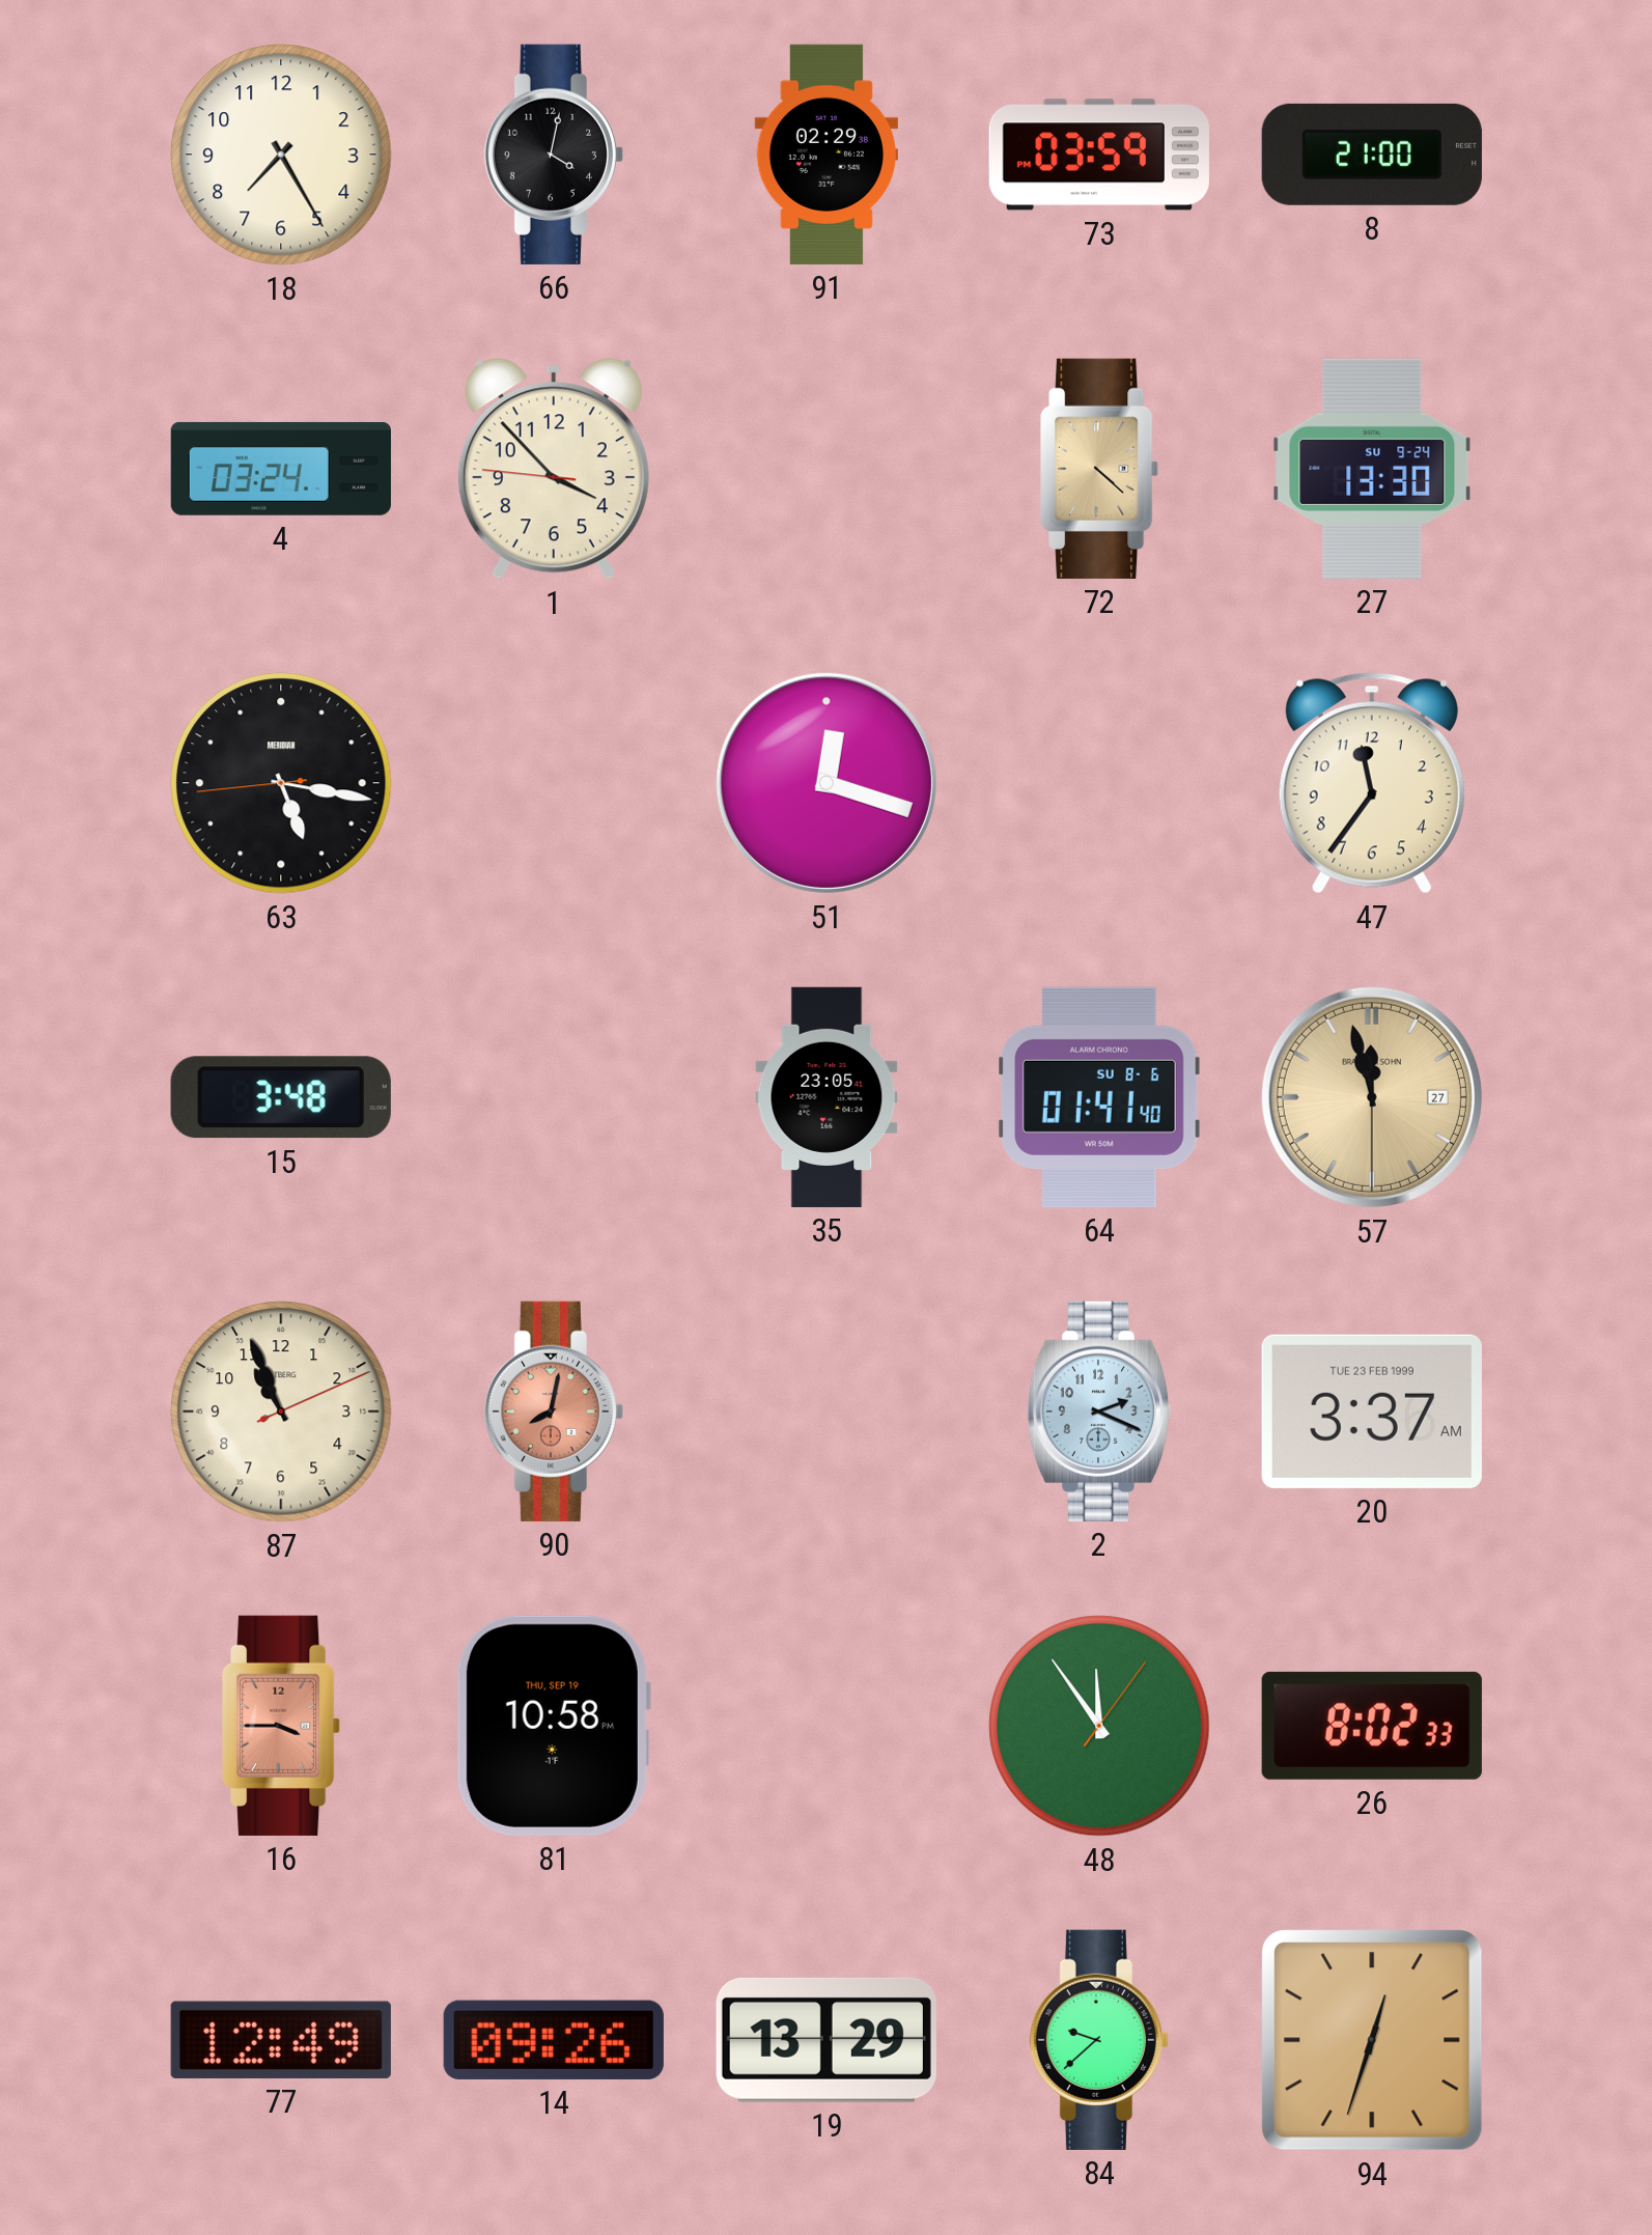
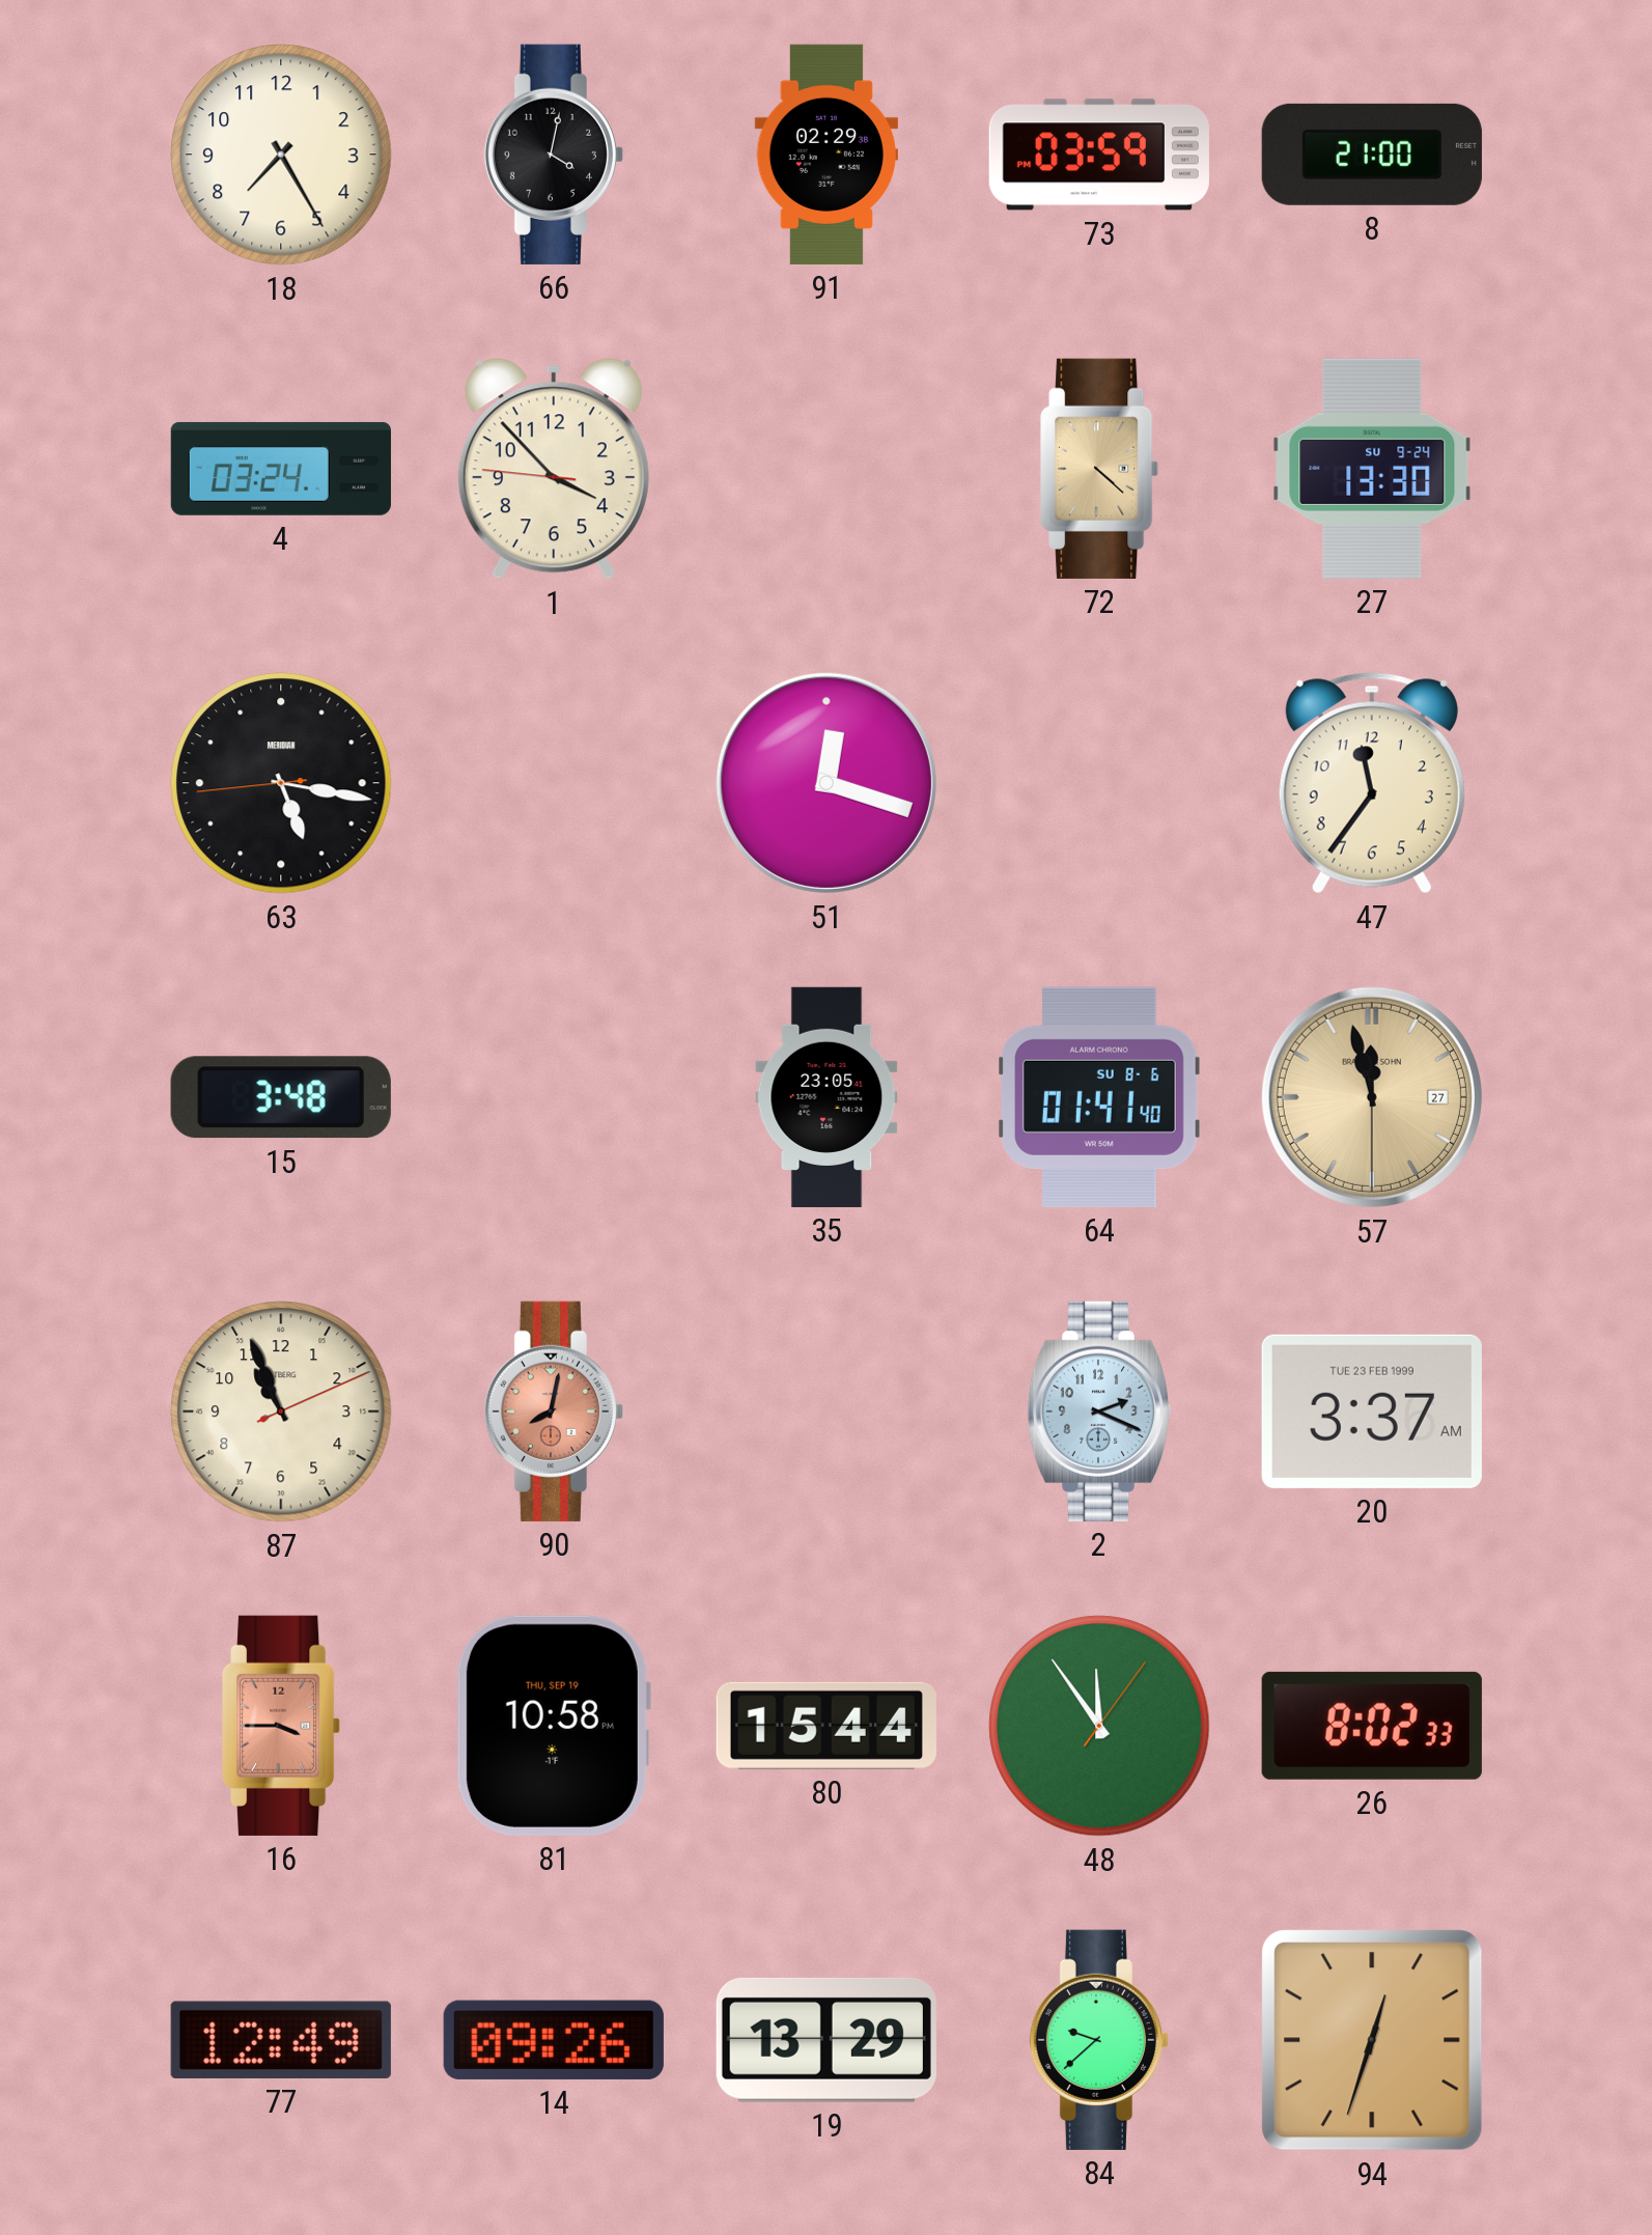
80: none -> 15:44
